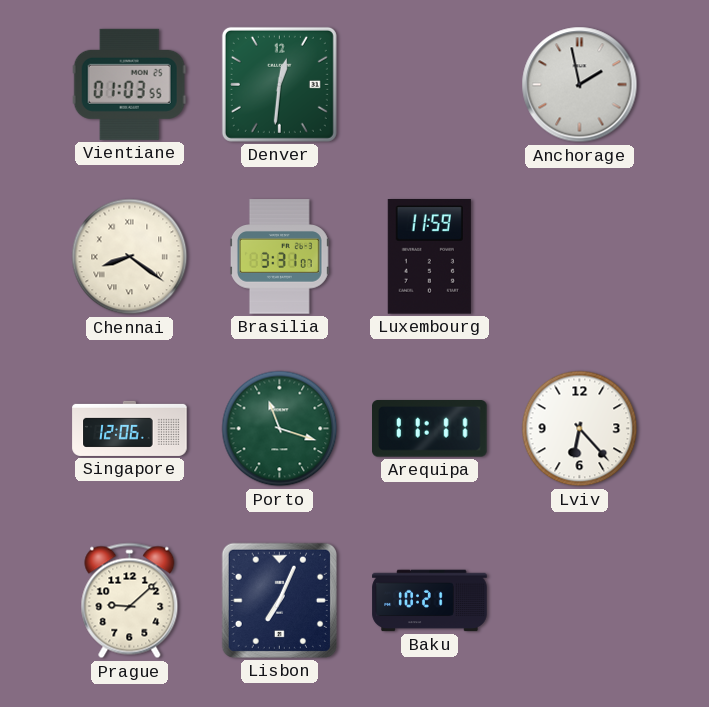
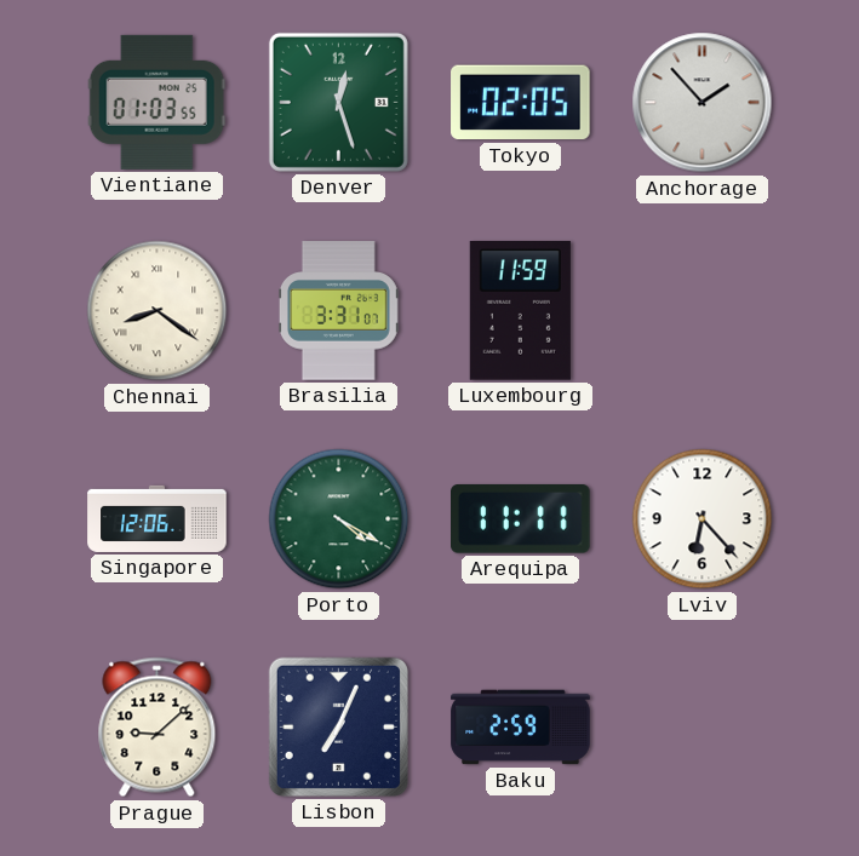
Denver: 12:31 -> 12:27
Tokyo: none -> 02:05
Anchorage: 1:58 -> 1:53
Porto: 11:18 -> 4:20
Baku: 10:21 -> 2:59
